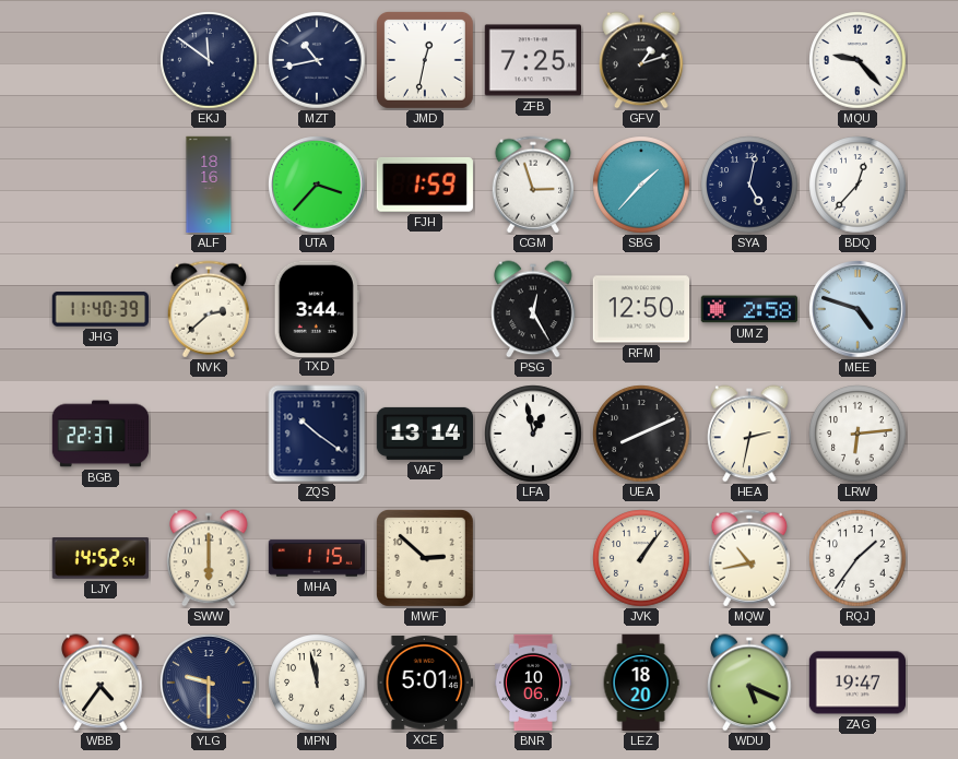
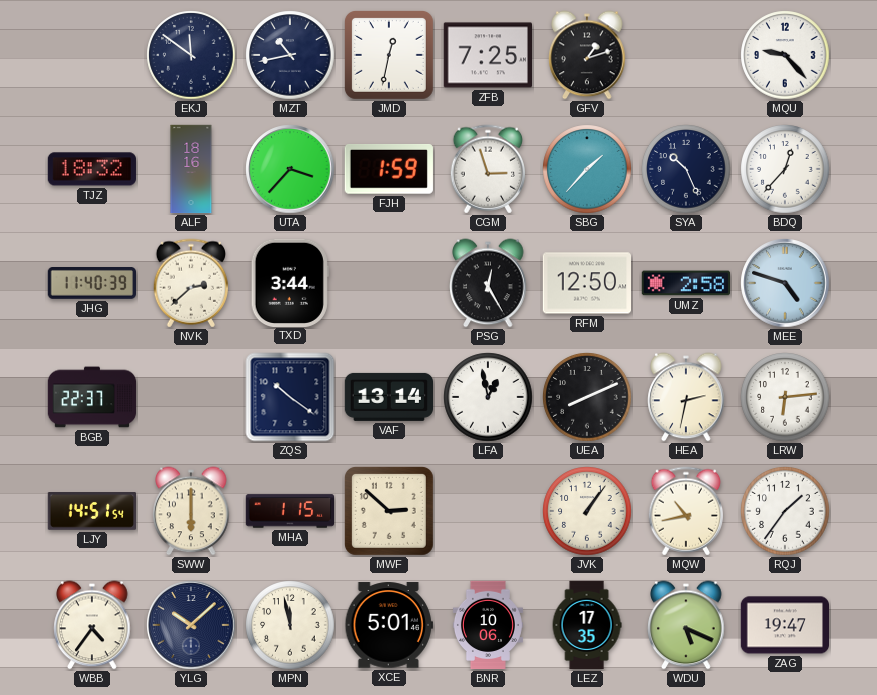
TJZ: none -> 18:32
SYA: 5:02 -> 10:26
LJY: 14:52 -> 14:51
YLG: 9:30 -> 10:08
LEZ: 18:20 -> 17:35
